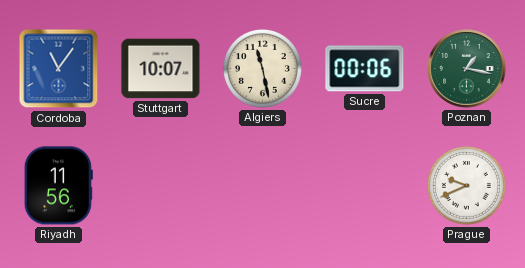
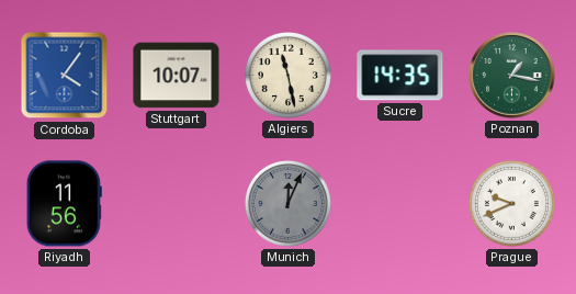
Cordoba: 11:06 -> 4:06
Sucre: 00:06 -> 14:35
Munich: none -> 12:04
